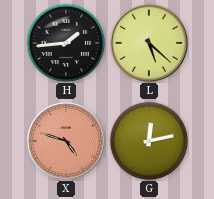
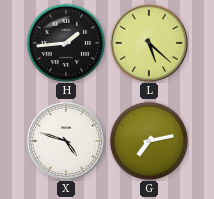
X dial: salmon -> white
G: 12:13 -> 7:13
